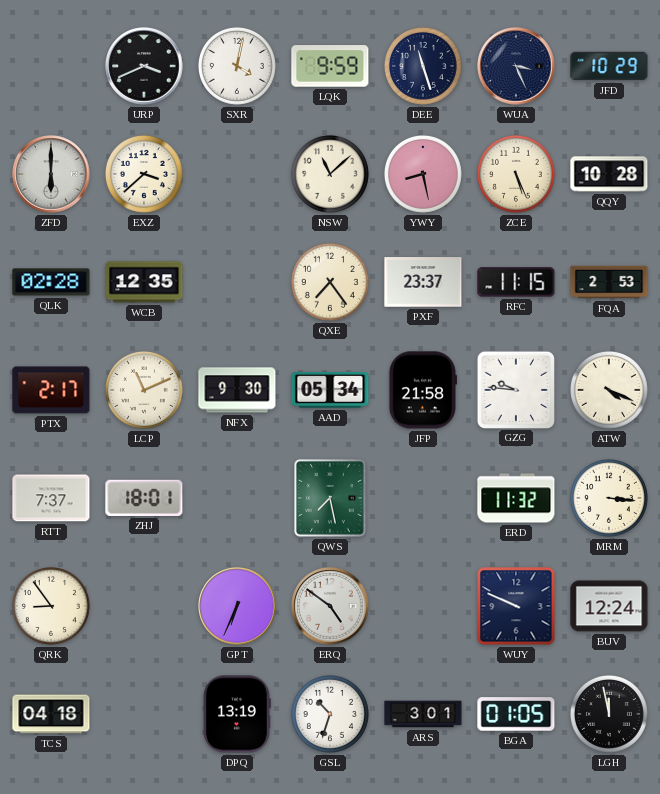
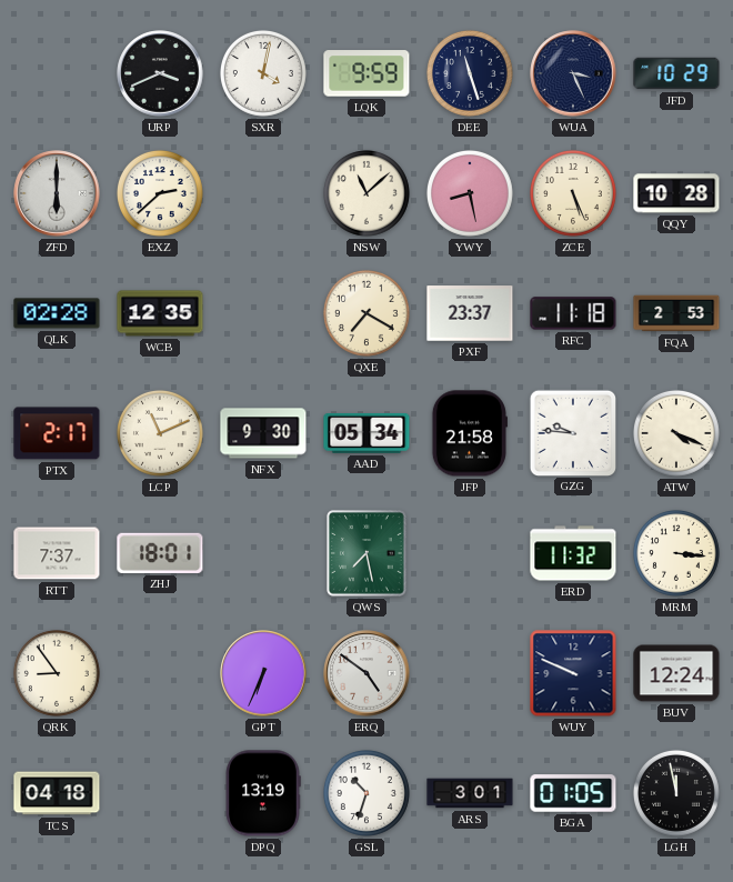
EXZ: 3:38 -> 2:38
QXE: 7:24 -> 7:20
RFC: 11:15 -> 11:18
